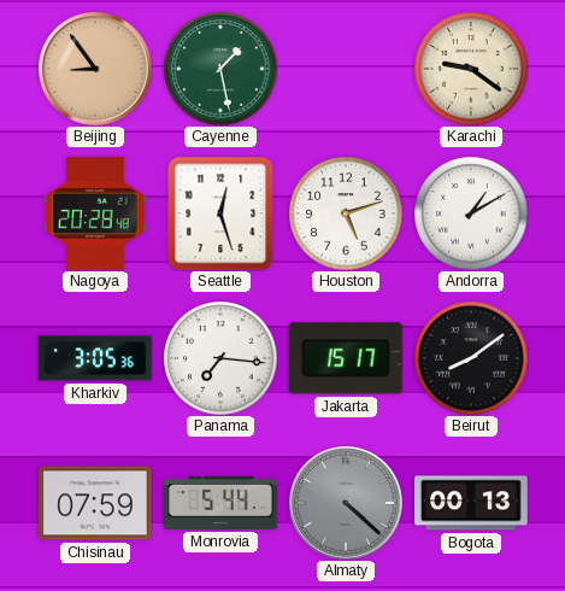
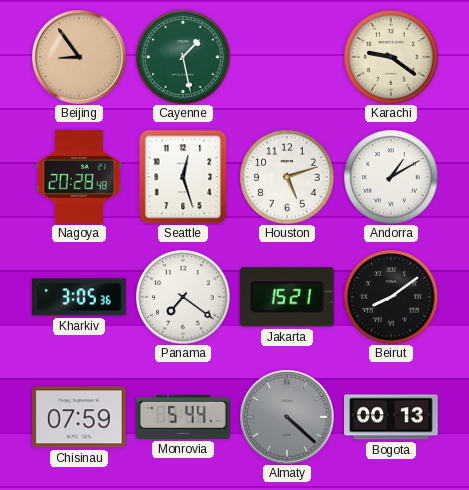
Panama: 7:16 -> 7:21
Jakarta: 15:17 -> 15:21
